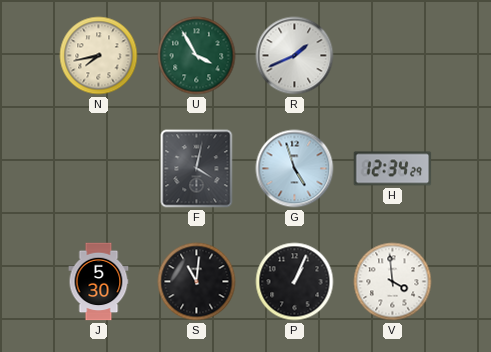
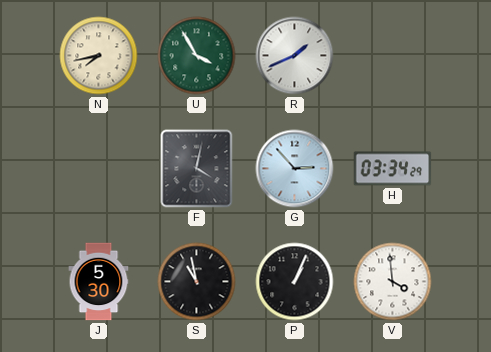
G: 4:57 -> 2:53
H: 12:34 -> 03:34
S: 11:01 -> 10:58
